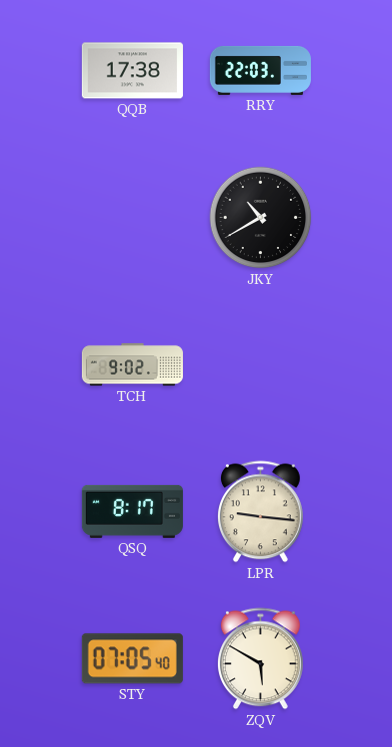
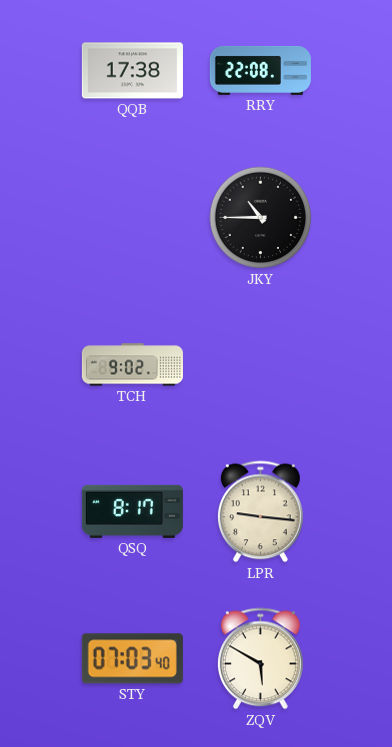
RRY: 22:03 -> 22:08
JKY: 10:40 -> 10:45
STY: 07:05 -> 07:03
